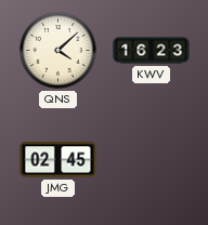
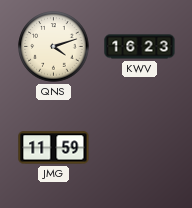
QNS: 4:08 -> 4:12
JMG: 02:45 -> 11:59
